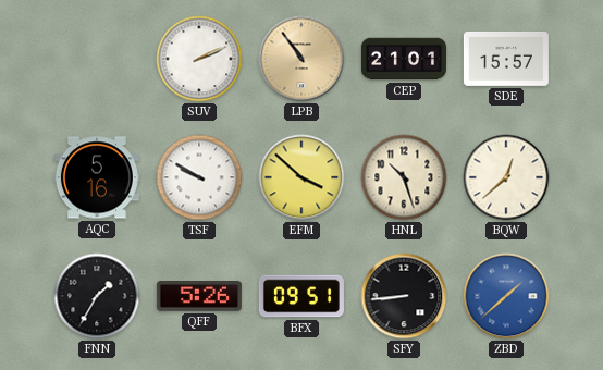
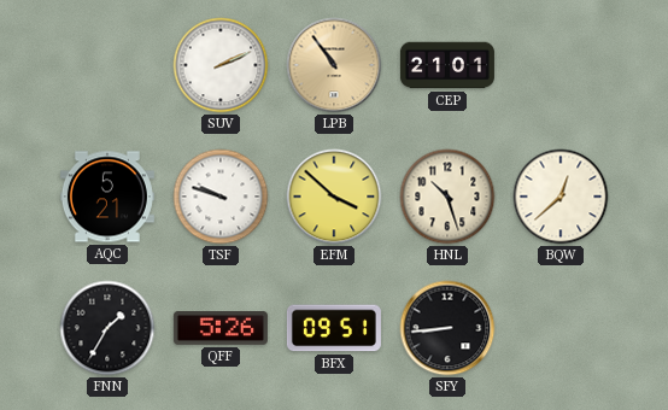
SDE: 15:57 -> none
AQC: 5:16 -> 5:21
TSF: 9:50 -> 9:48
ZBD: 1:38 -> none
